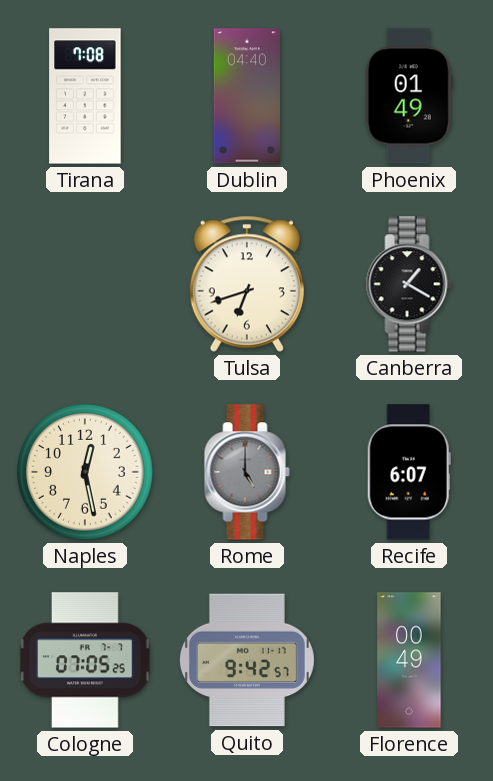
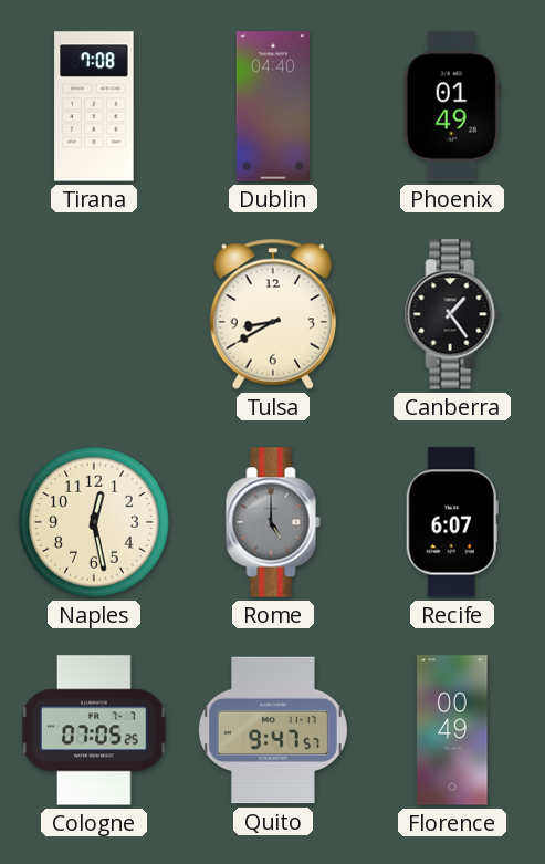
Tulsa: 6:42 -> 8:40
Canberra: 1:20 -> 1:24
Quito: 9:42 -> 9:47
